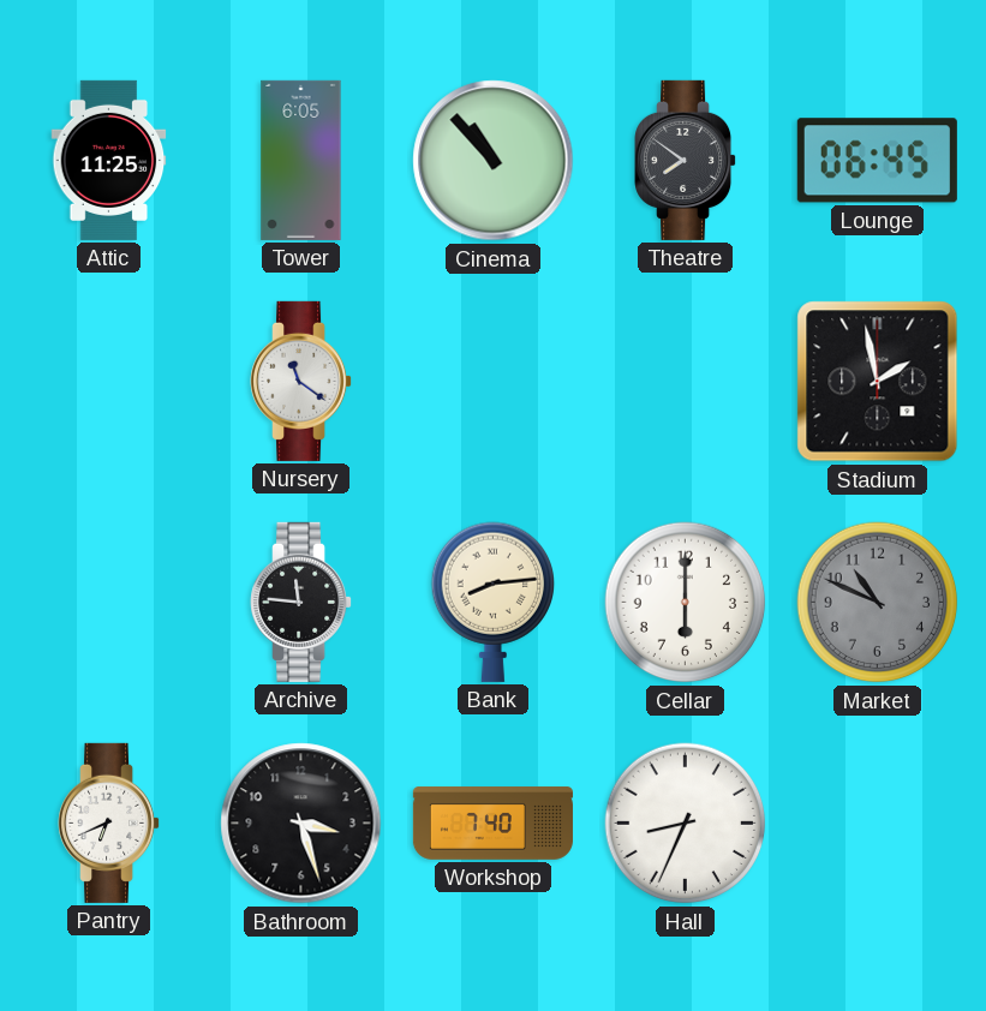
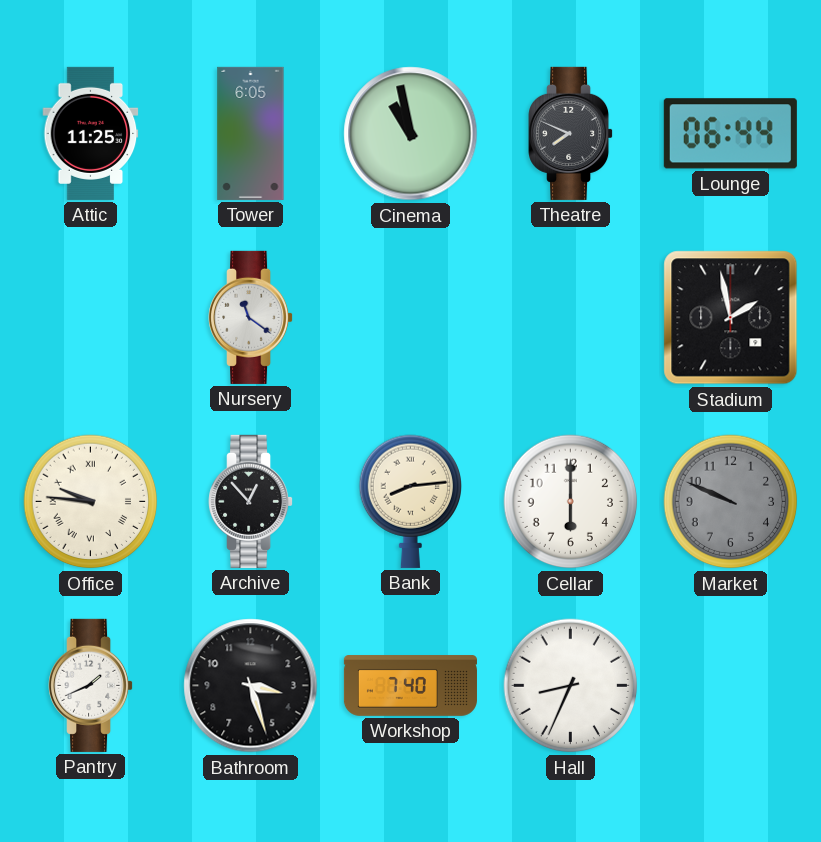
Cinema: 10:53 -> 10:58
Theatre: 7:51 -> 7:49
Lounge: 06:45 -> 06:44
Office: none -> 9:46
Archive: 11:46 -> 12:53
Market: 10:49 -> 9:49
Pantry: 6:41 -> 1:41
